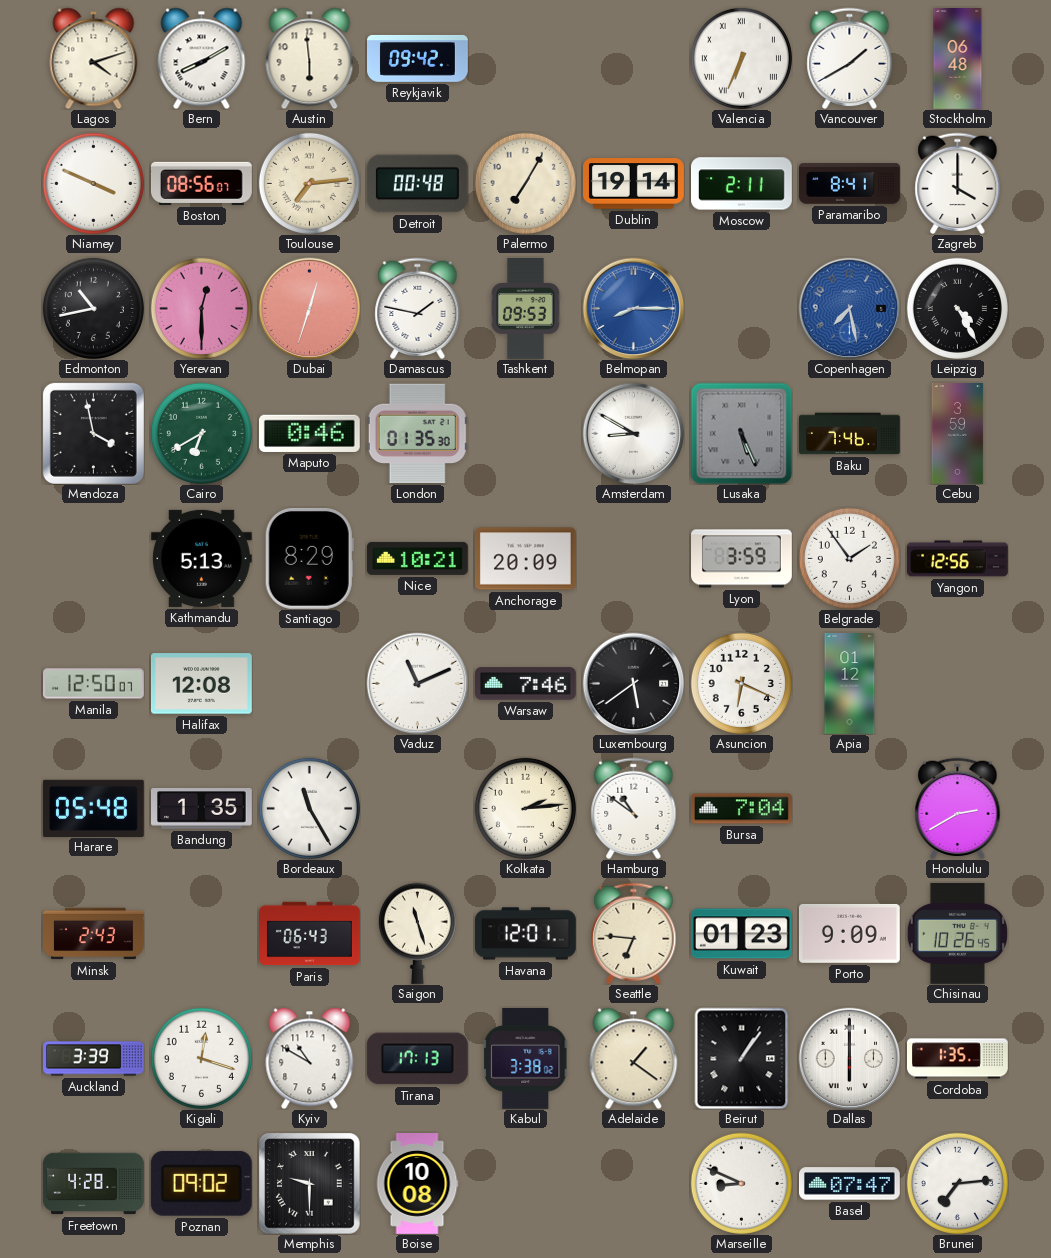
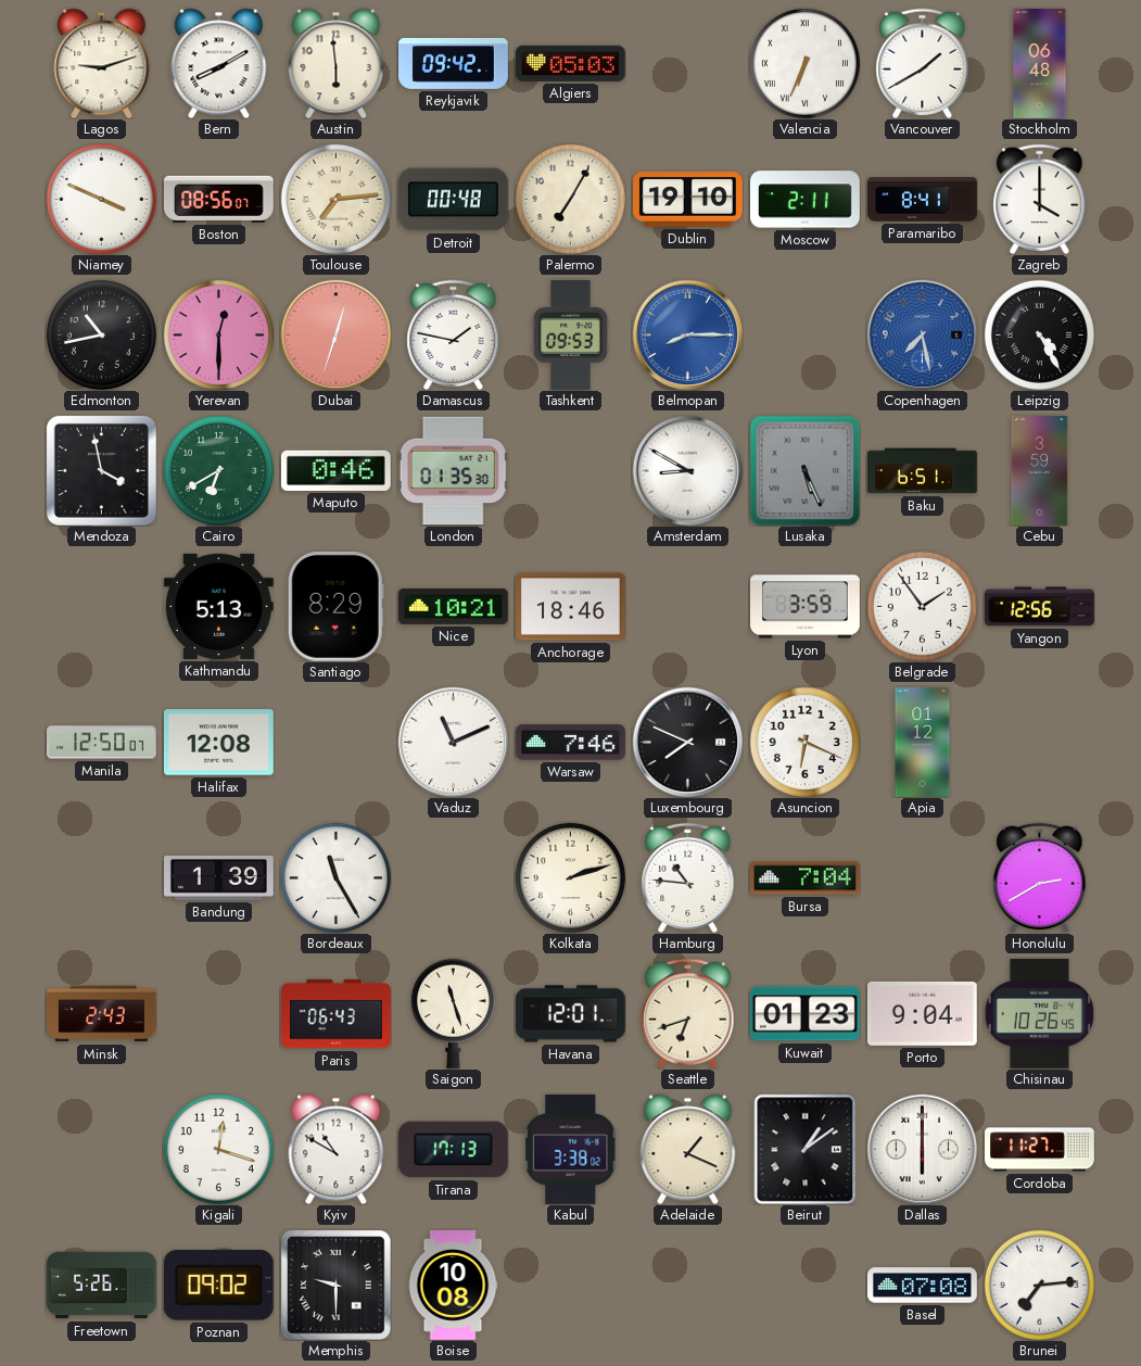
Lagos: 4:12 -> 9:12
Algiers: none -> 05:03
Dublin: 19:14 -> 19:10
Baku: 7:46 -> 6:51
Anchorage: 20:09 -> 18:46
Luxembourg: 5:39 -> 7:49
Harare: 05:48 -> none
Bandung: 1:35 -> 1:39
Kolkata: 2:14 -> 2:12
Hamburg: 10:51 -> 10:46
Seattle: 6:46 -> 6:42
Porto: 9:09 -> 9:04
Auckland: 3:39 -> none
Adelaide: 1:21 -> 1:19
Beirut: 1:06 -> 1:09
Cordoba: 1:35 -> 11:27
Freetown: 4:28 -> 5:26
Marseille: 8:49 -> none
Basel: 07:47 -> 07:08
